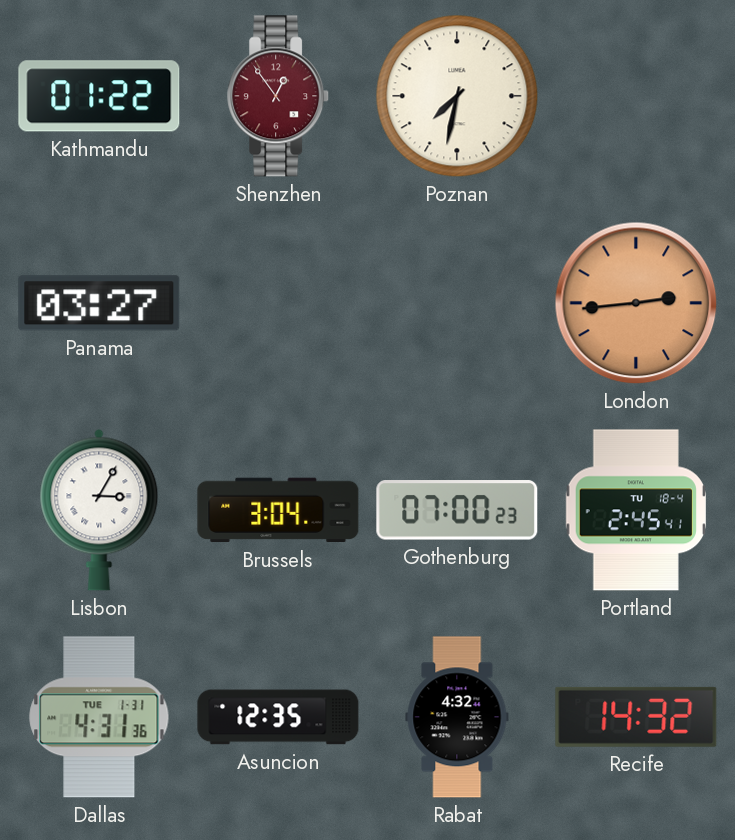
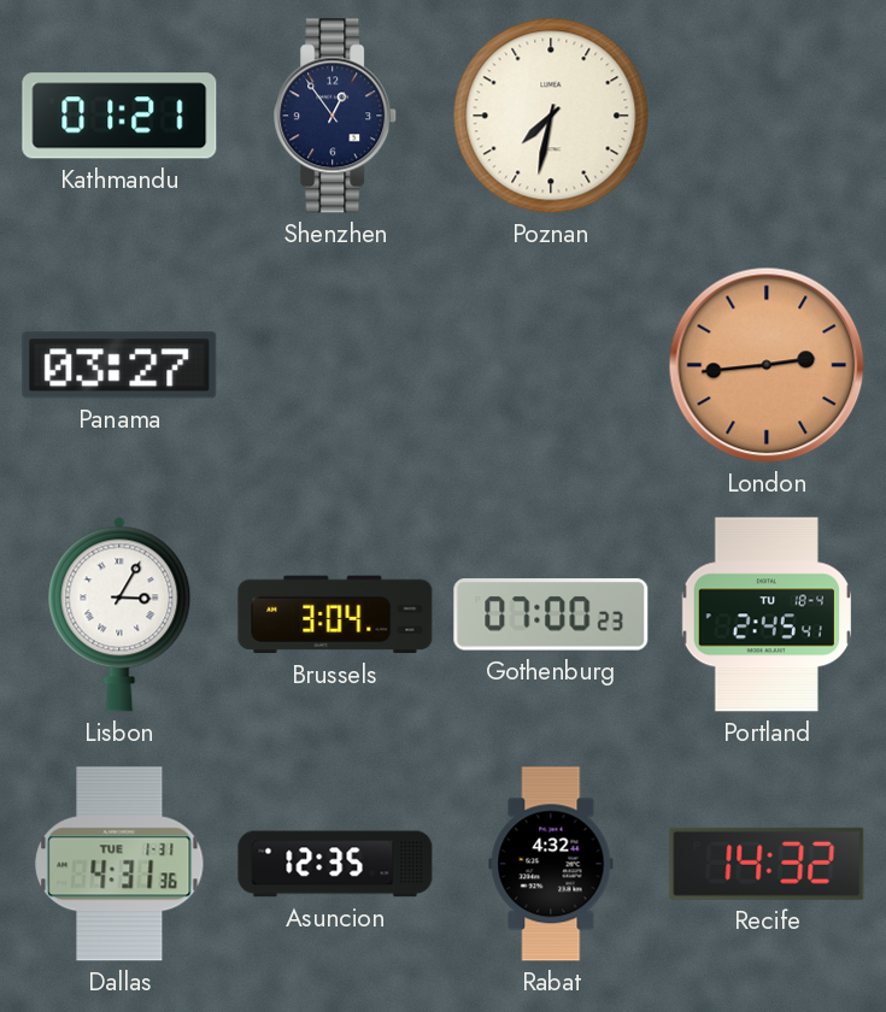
Kathmandu: 01:22 -> 01:21
Shenzhen dial: burgundy -> navy
